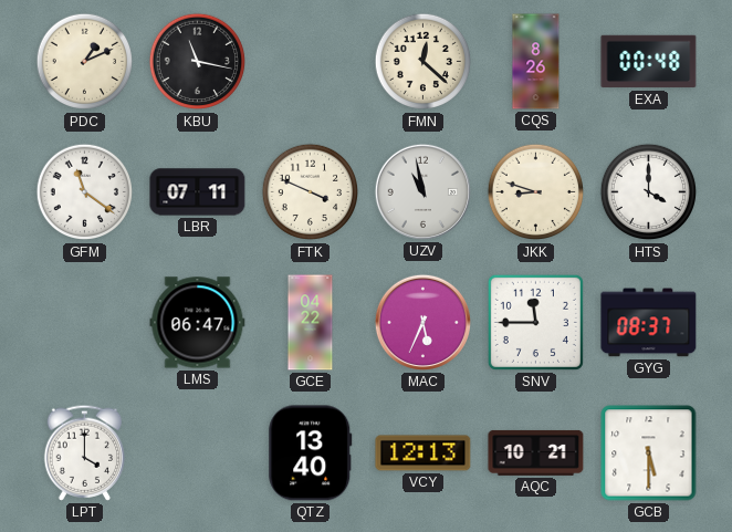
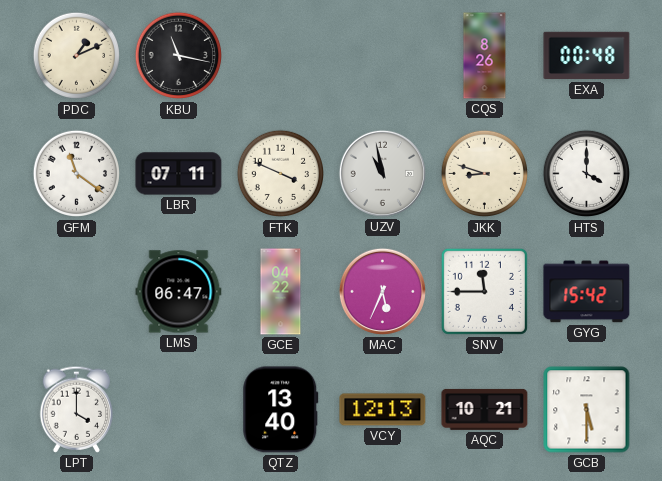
FMN: 12:22 -> none
GYG: 08:37 -> 15:42
